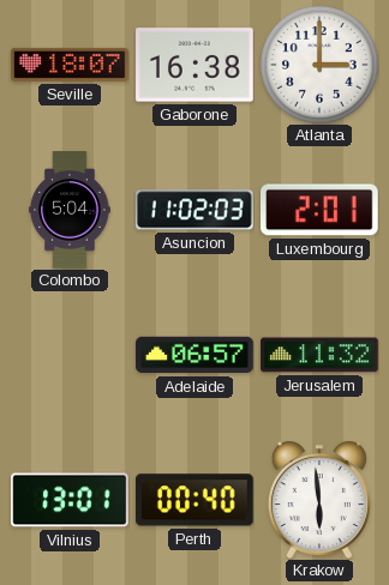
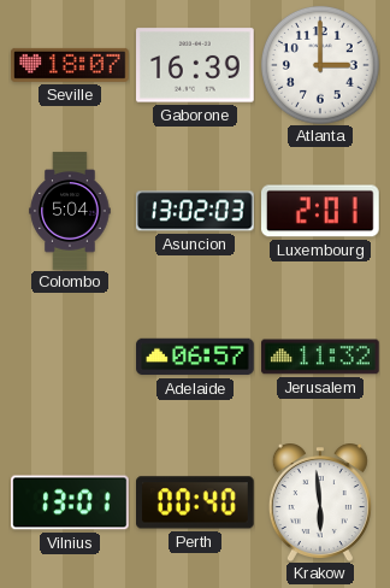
Gaborone: 16:38 -> 16:39
Asuncion: 11:02 -> 13:02
